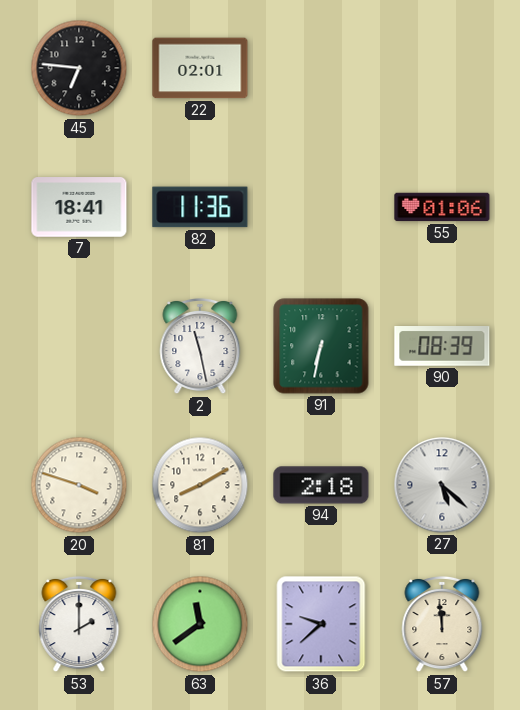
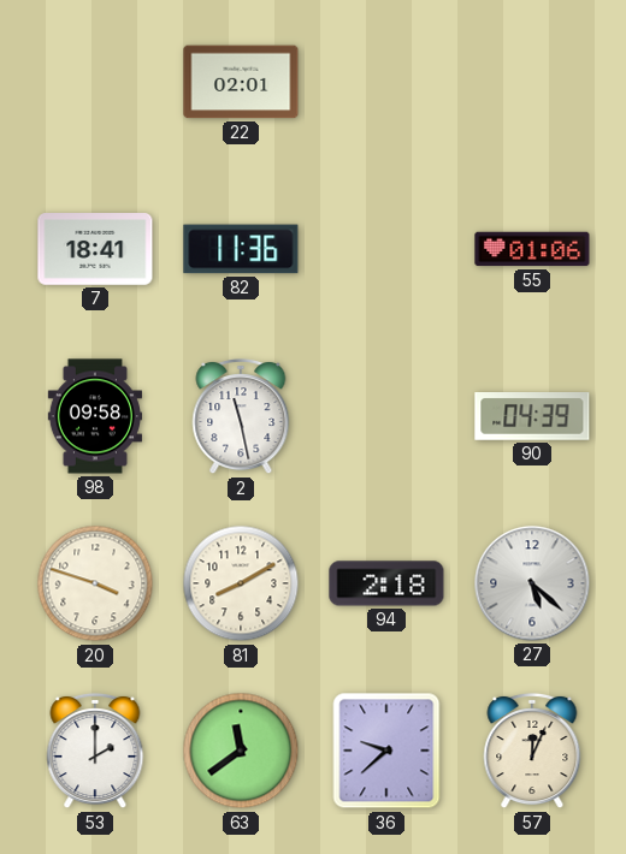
45: 6:46 -> none
98: none -> 09:58
91: 6:32 -> none
90: 08:39 -> 04:39
57: 11:59 -> 12:04
